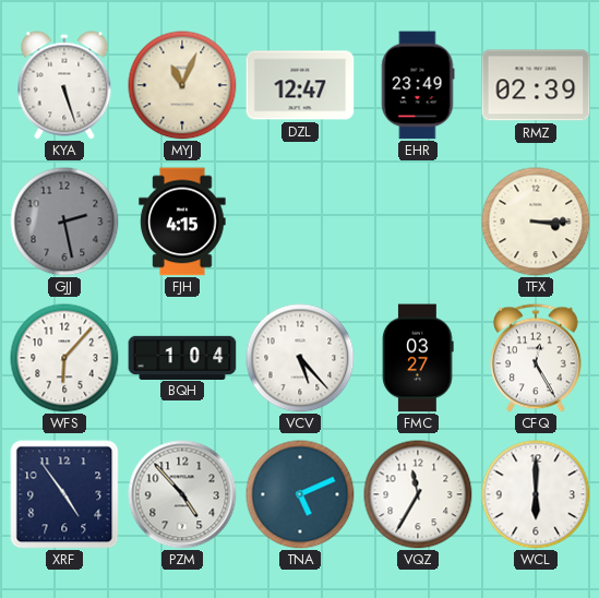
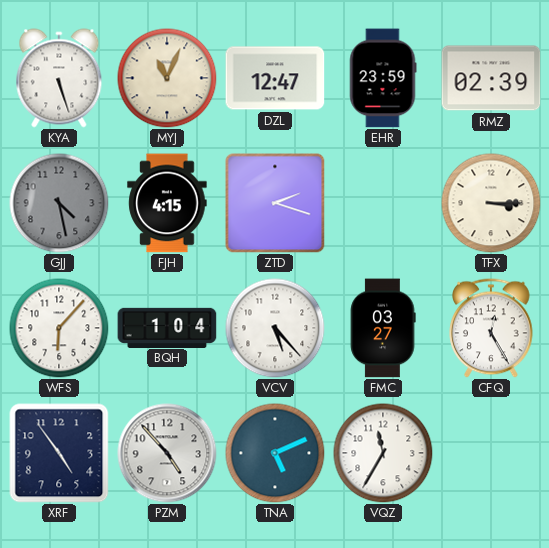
EHR: 23:49 -> 23:59
GJJ: 2:28 -> 4:28
ZTD: none -> 2:18
WCL: 6:00 -> none
